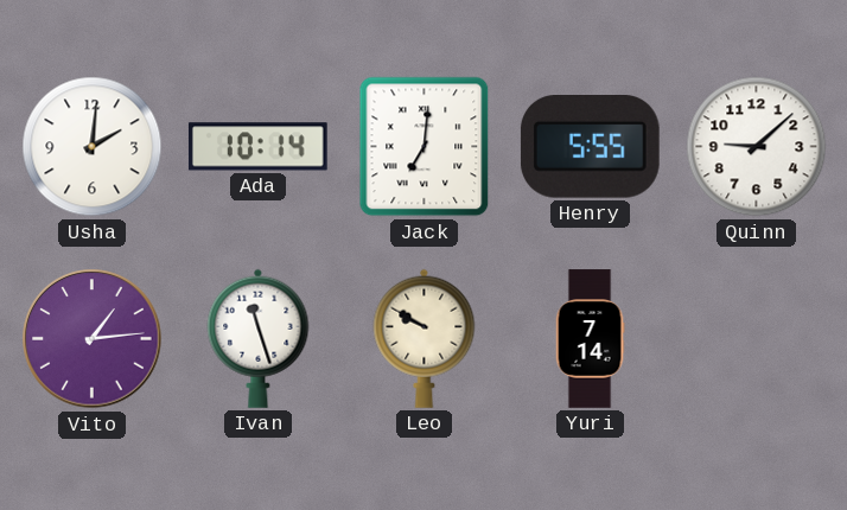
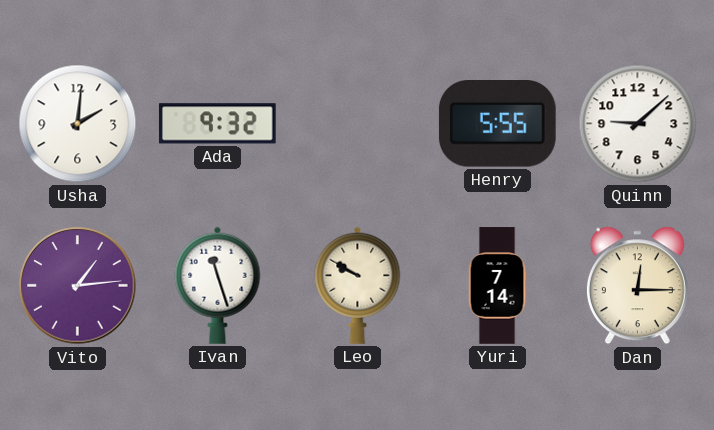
Ada: 10:14 -> 9:32
Jack: 7:01 -> none
Dan: none -> 12:15
